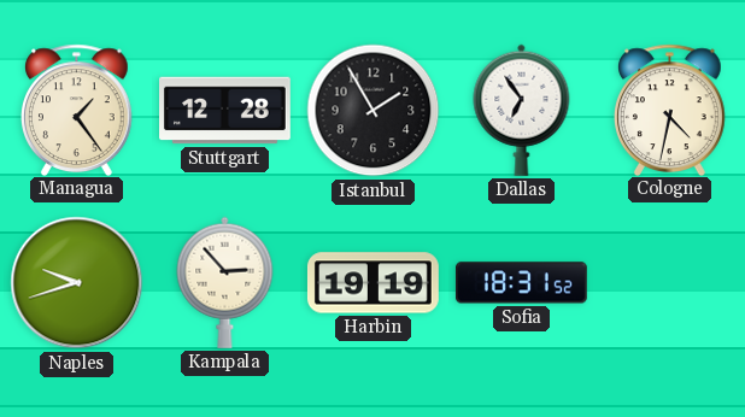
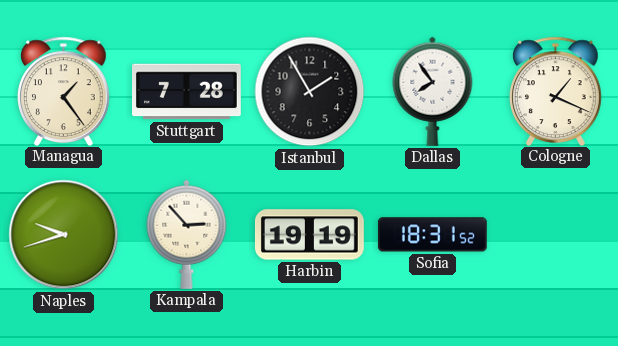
Stuttgart: 12:28 -> 7:28
Dallas: 6:54 -> 7:54
Cologne: 4:32 -> 1:19
